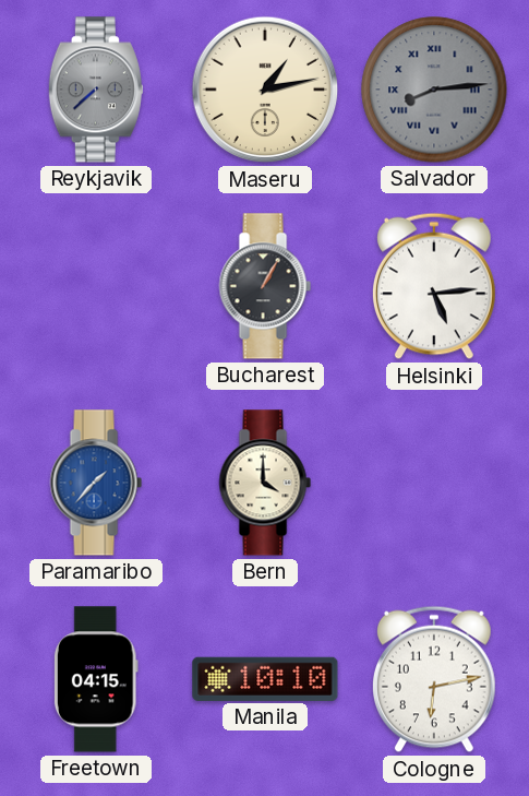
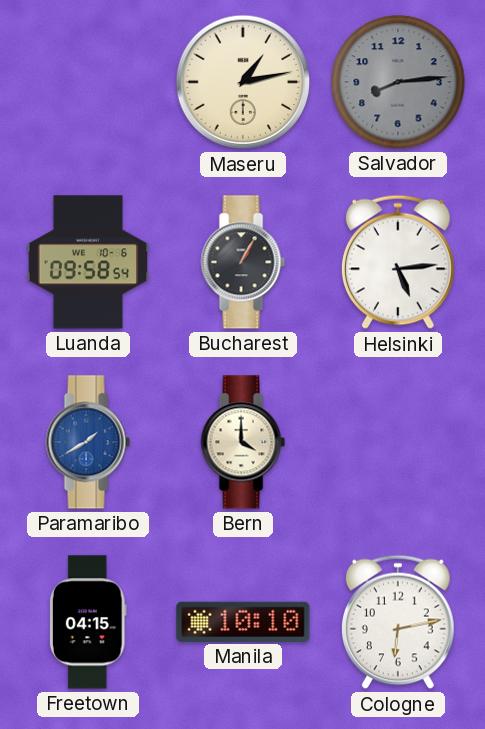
Reykjavik: 7:38 -> none
Salvador numerals: Roman -> Arabic
Luanda: none -> 09:58
Paramaribo: 1:37 -> 1:40
